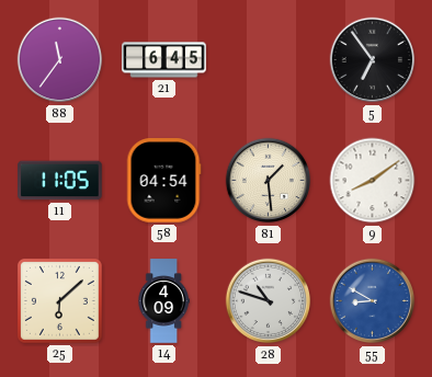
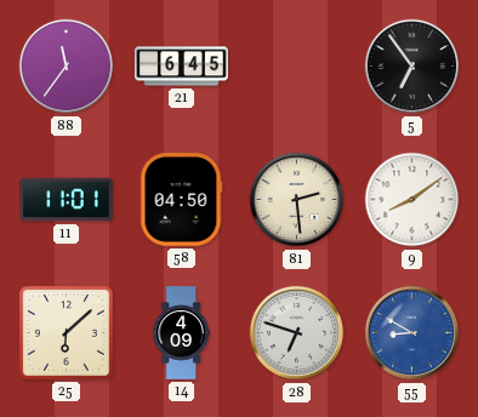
11: 11:05 -> 11:01
58: 04:54 -> 04:50
81: 1:29 -> 2:29
28: 10:48 -> 6:48
